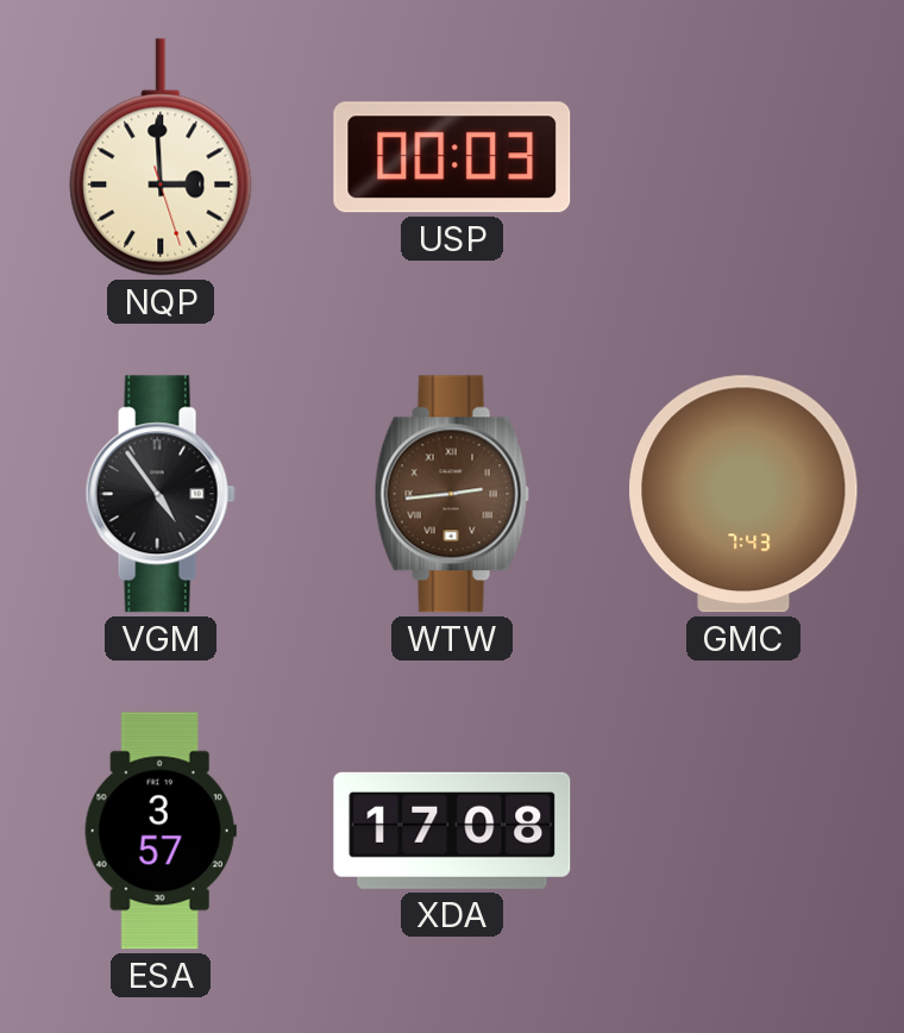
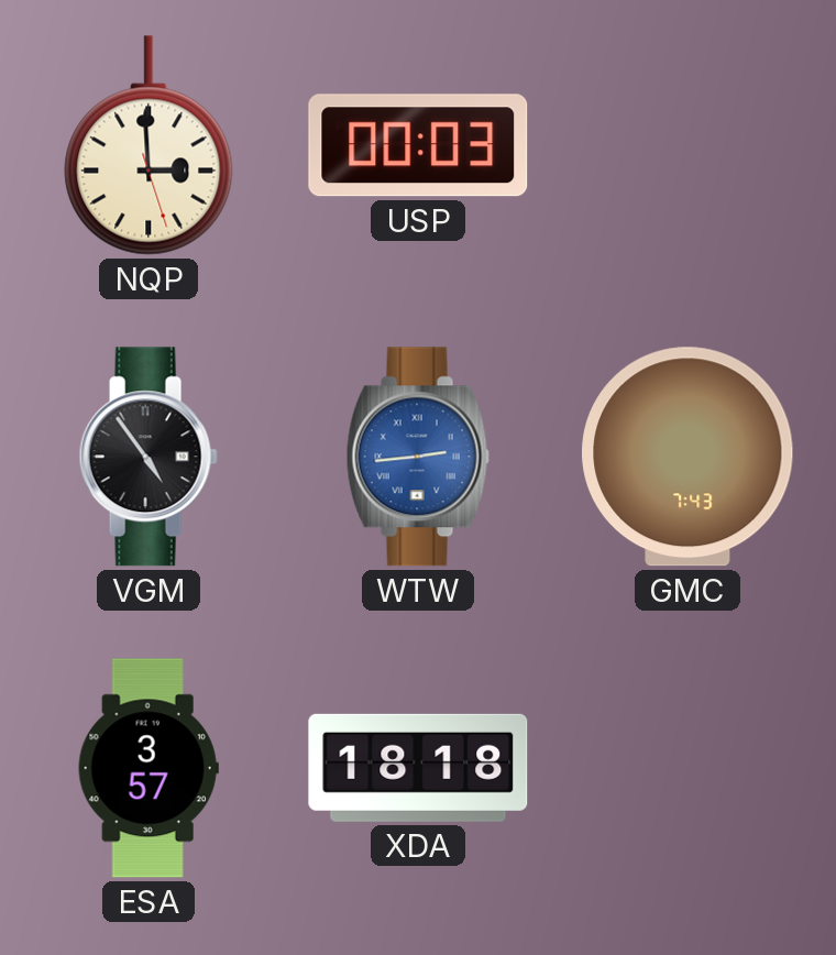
WTW dial: brown -> blue
XDA: 17:08 -> 18:18
